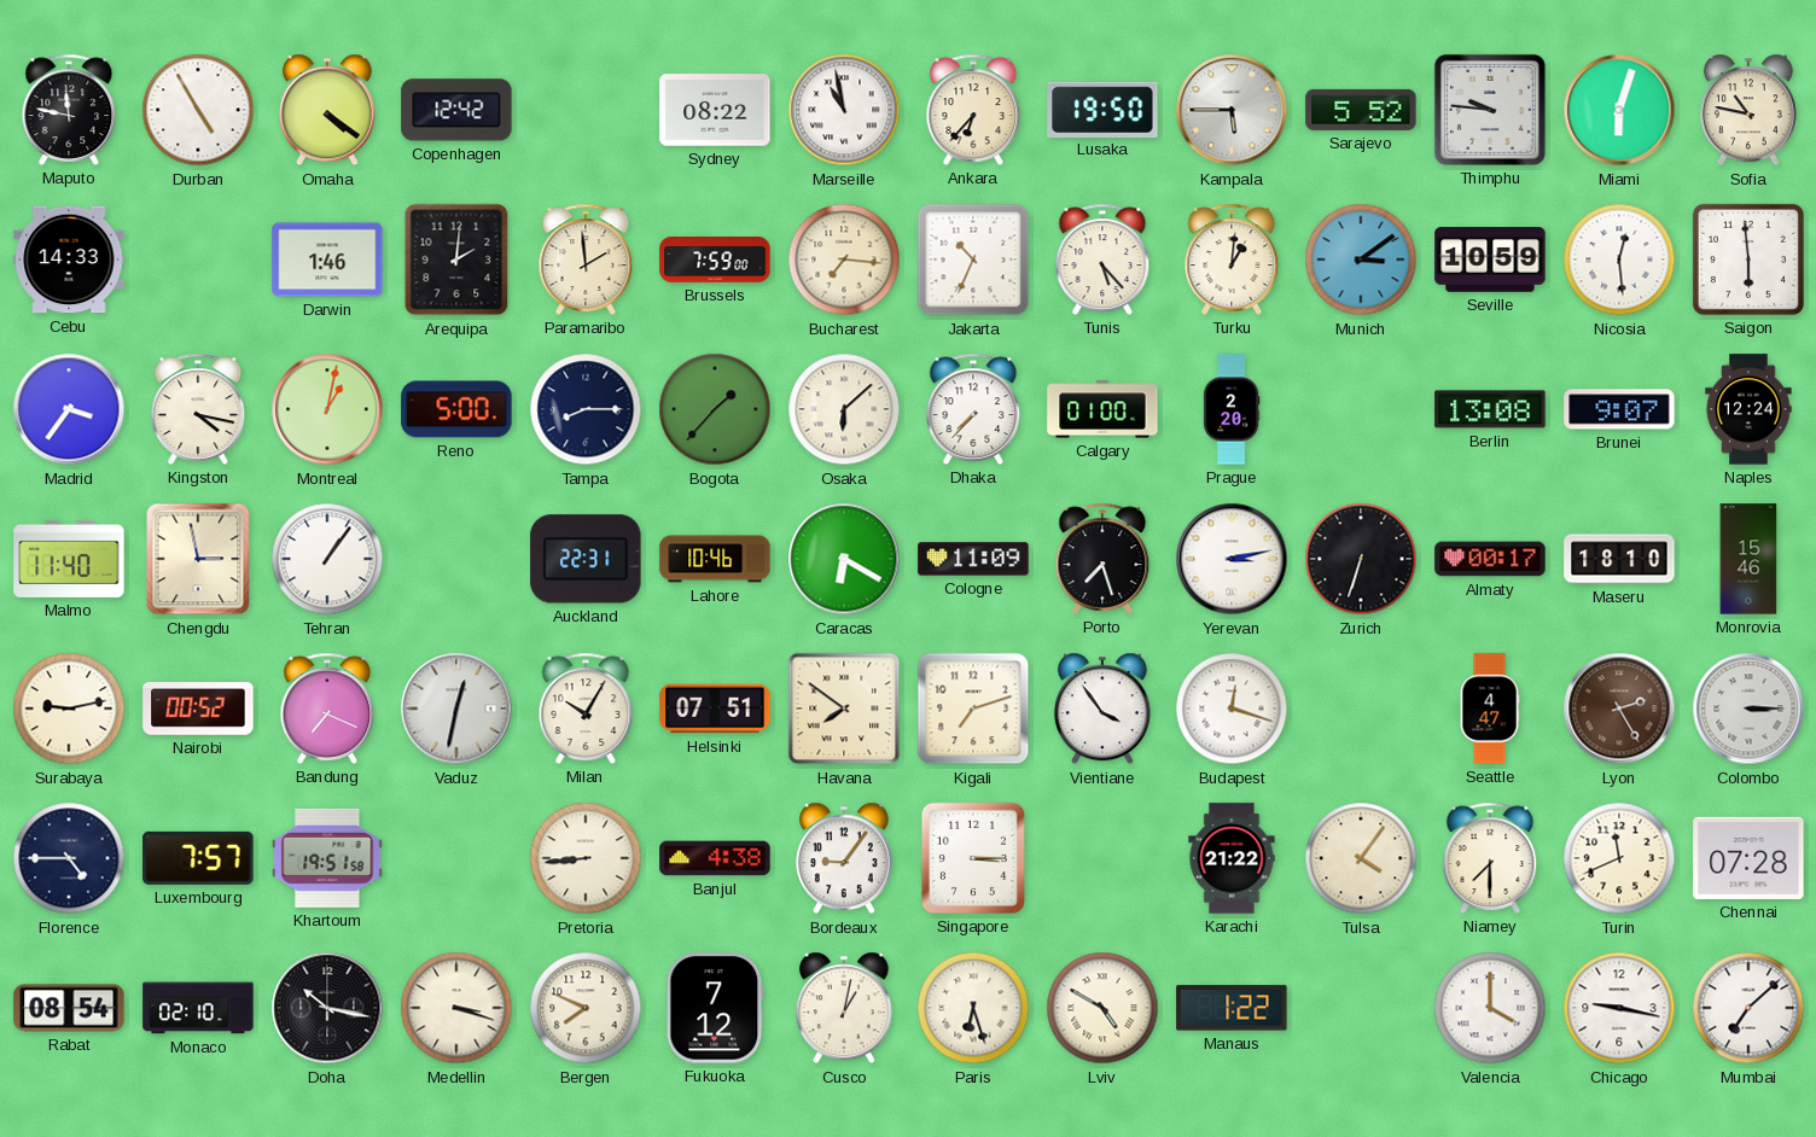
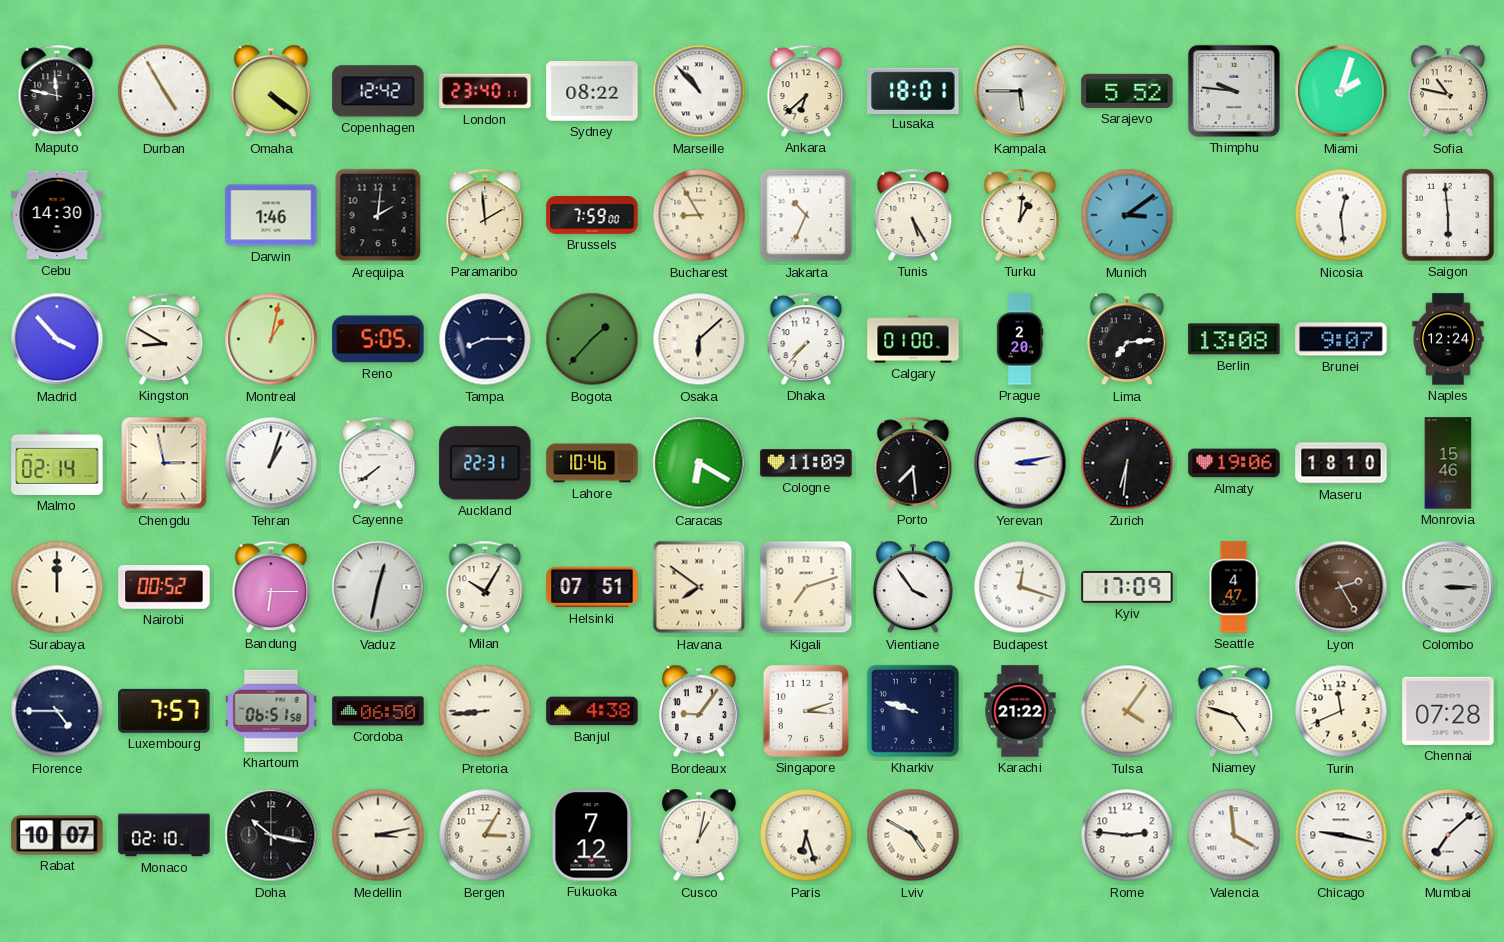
London: none -> 23:40
Marseille: 10:58 -> 10:53
Ankara: 6:37 -> 6:38
Lusaka: 19:50 -> 18:01
Miami: 6:03 -> 2:03
Cebu: 14:33 -> 14:30
Bucharest: 7:16 -> 8:55
Tunis: 5:23 -> 5:25
Seville: 10:59 -> none
Madrid: 3:36 -> 3:53
Kingston: 4:17 -> 8:50
Reno: 5:00 -> 5:05
Lima: none -> 7:14
Malmo: 11:40 -> 02:14
Tehran: 1:06 -> 1:03
Cayenne: none -> 7:39
Porto: 7:27 -> 7:29
Zurich: 6:33 -> 6:31
Almaty: 00:17 -> 19:06
Surabaya: 9:13 -> 12:00
Bandung: 7:19 -> 6:15
Kyiv: none -> 17:09
Khartoum: 19:51 -> 06:51
Cordoba: none -> 06:50
Singapore: 3:15 -> 3:12
Kharkiv: none -> 9:48
Niamey: 7:30 -> 4:48
Rabat: 08:54 -> 10:07
Medellin: 3:18 -> 3:13
Bergen: 7:49 -> 3:05
Manaus: 1:22 -> none
Rome: none -> 2:46
Valencia: 4:00 -> 3:59
